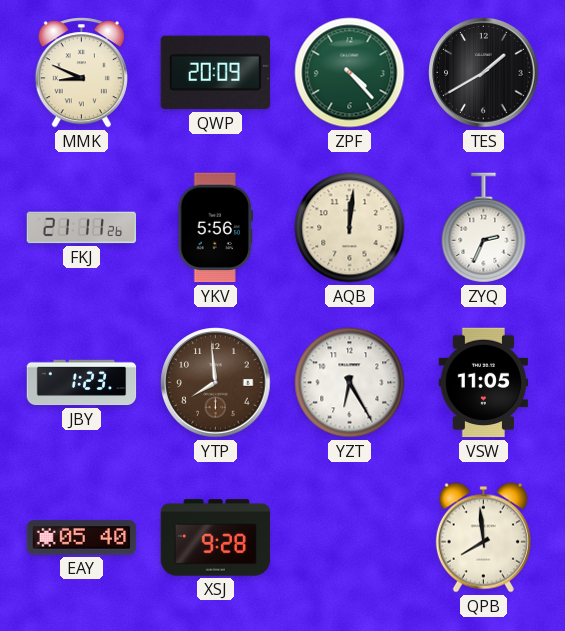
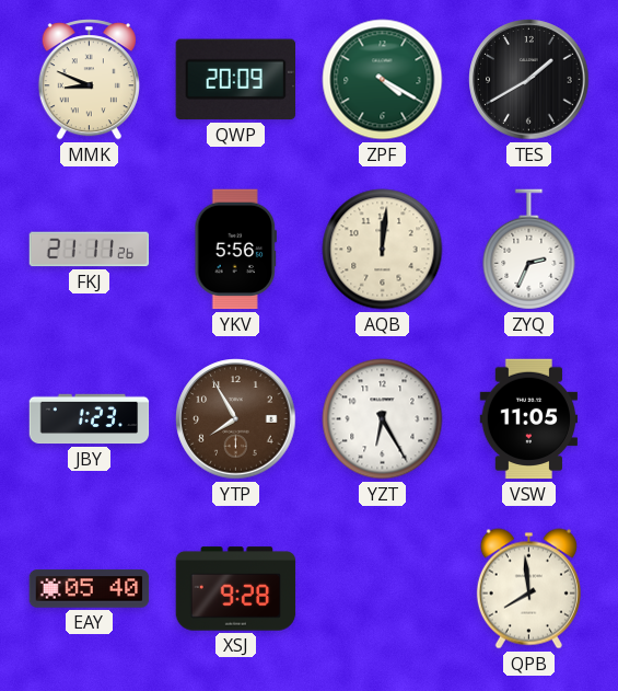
ZPF: 4:23 -> 4:20
YTP: 7:59 -> 7:55
